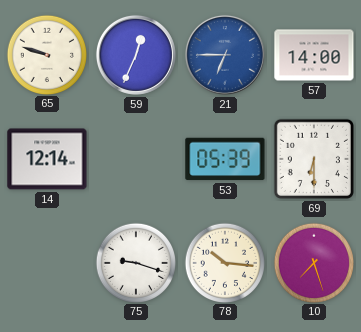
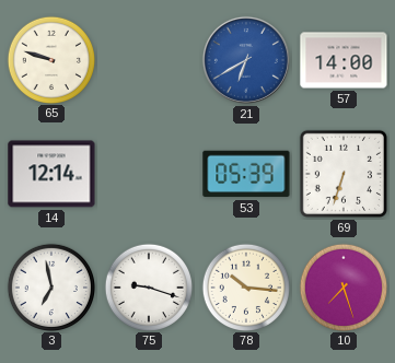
59: 12:34 -> none
21: 6:45 -> 6:40
69: 6:30 -> 6:33
3: none -> 6:58
